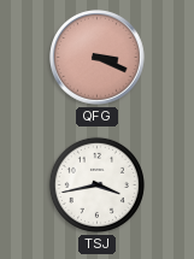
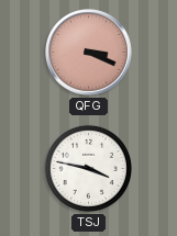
TSJ: 3:43 -> 3:47
